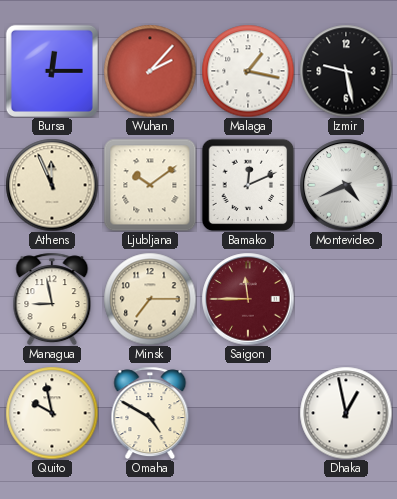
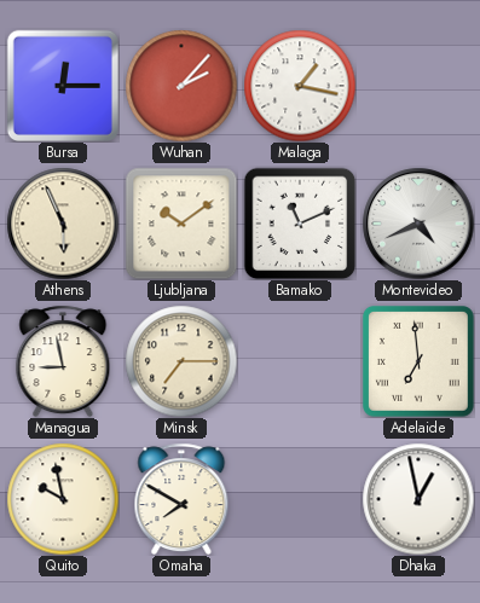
Izmir: 9:28 -> none
Athens: 11:56 -> 5:56
Bamako: 12:11 -> 11:11
Saigon: 11:45 -> none
Adelaide: none -> 6:59
Omaha: 4:50 -> 7:50
